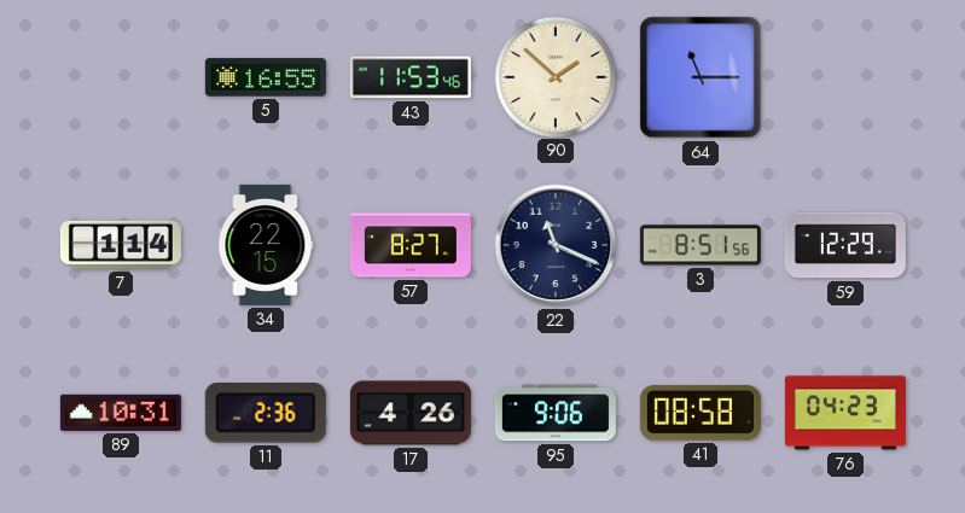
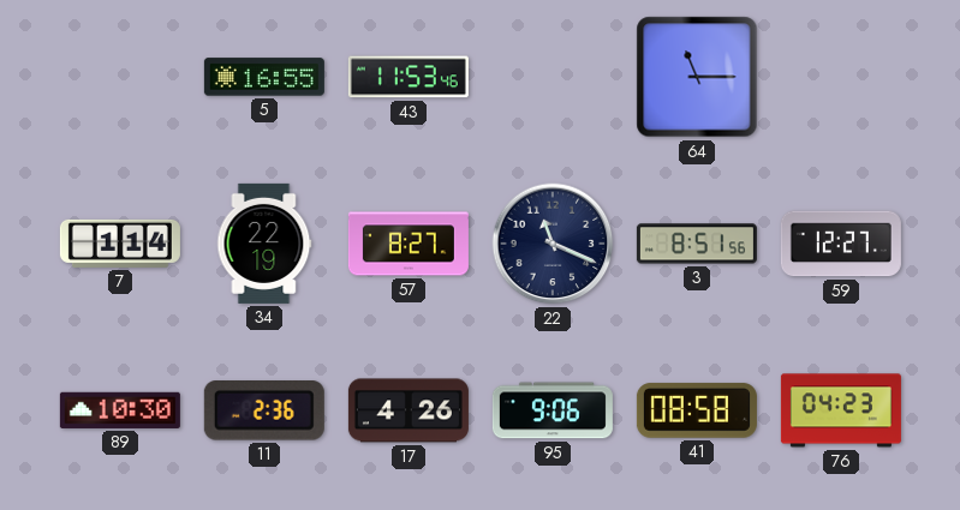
90: 1:52 -> none
34: 22:15 -> 22:19
59: 12:29 -> 12:27
89: 10:31 -> 10:30
